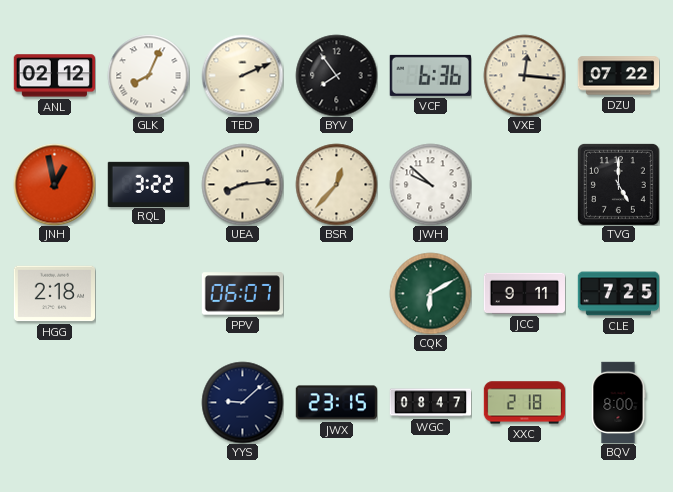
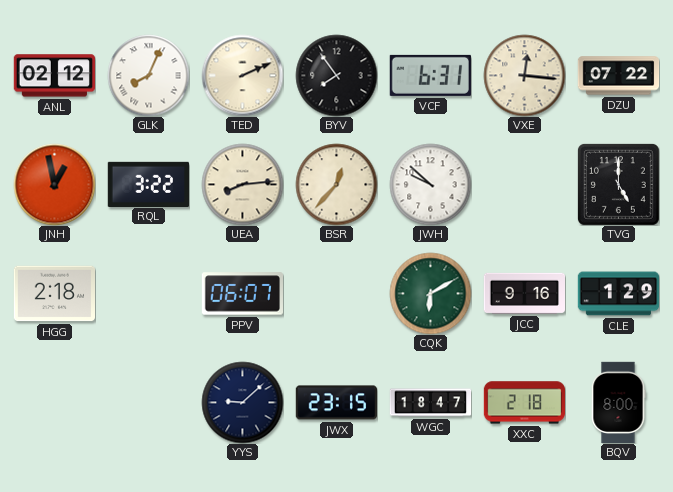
VCF: 6:36 -> 6:31
JCC: 9:11 -> 9:16
CLE: 7:25 -> 1:29
WGC: 08:47 -> 18:47
